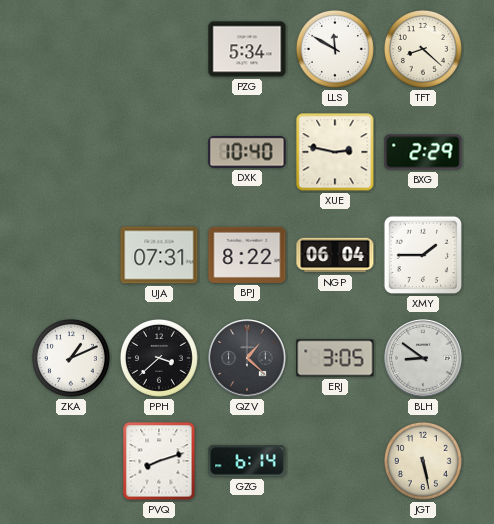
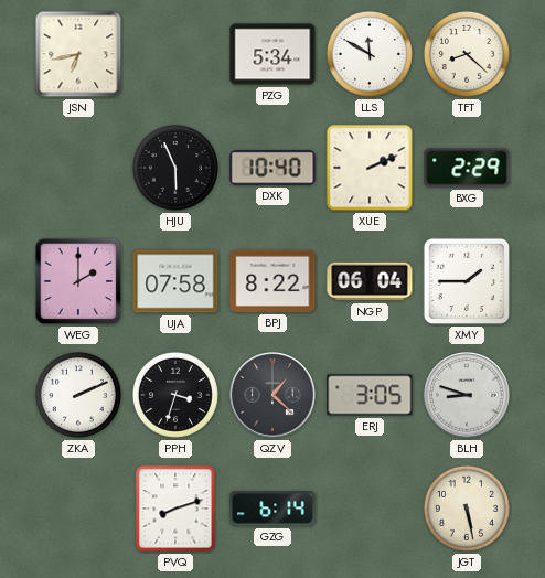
JSN: none -> 6:43
HJU: none -> 5:56
XUE: 2:47 -> 2:11
WEG: none -> 2:00
UJA: 07:31 -> 07:58
ZKA: 1:11 -> 2:11
PPH: 3:38 -> 3:33
BLH: 8:51 -> 8:48
